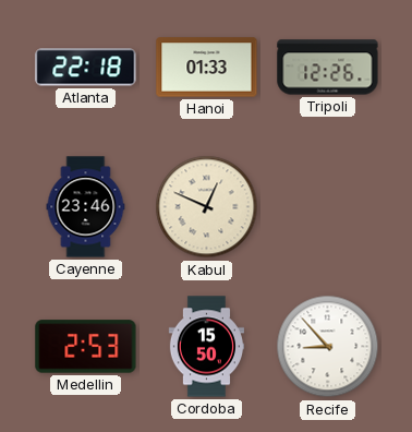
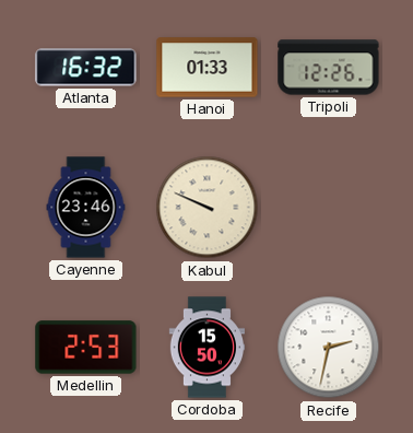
Atlanta: 22:18 -> 16:32
Kabul: 12:49 -> 9:49
Recife: 8:53 -> 2:32
